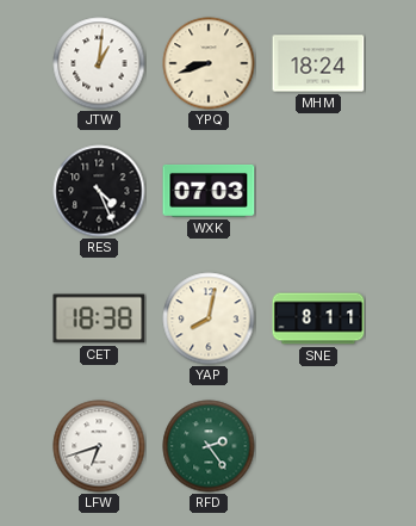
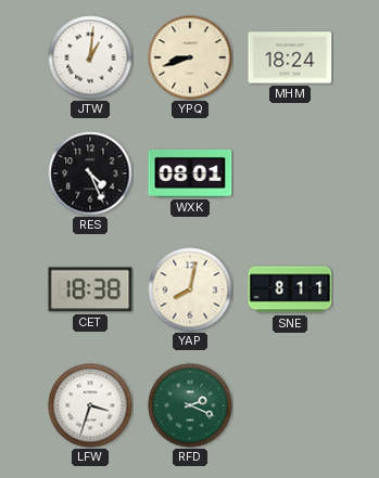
WXK: 07:03 -> 08:01
LFW: 6:42 -> 3:33
RFD: 2:24 -> 2:19
